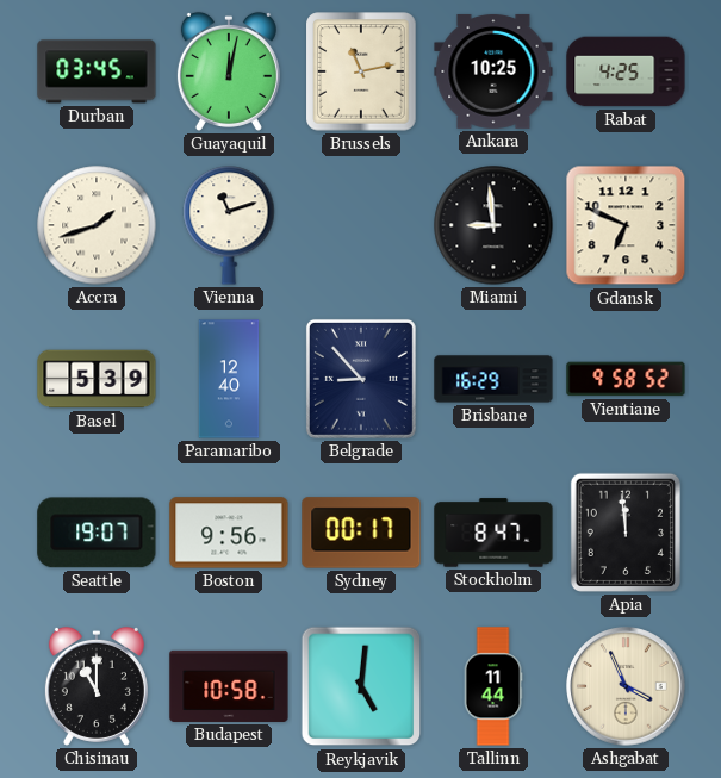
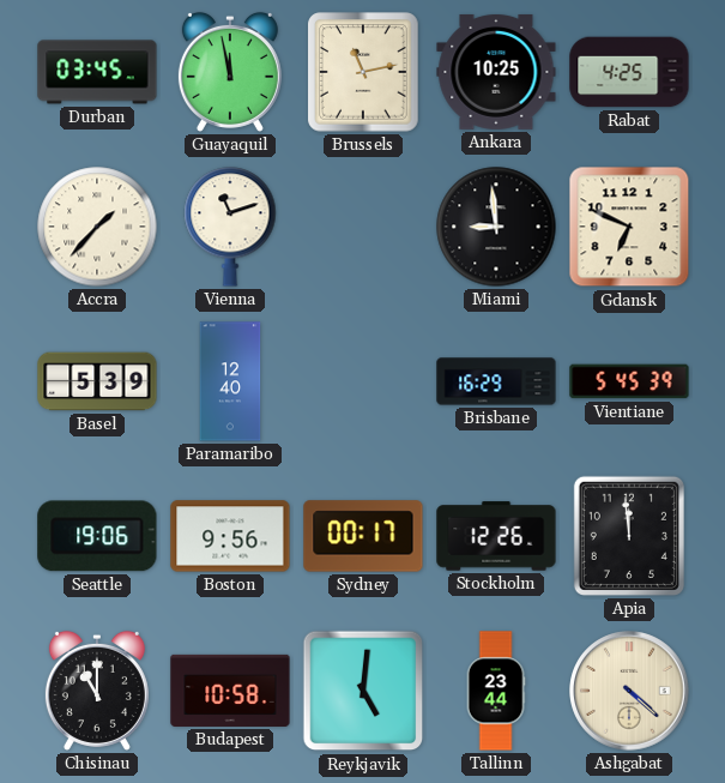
Guayaquil: 12:02 -> 11:58
Accra: 1:42 -> 1:37
Belgrade: 8:53 -> none
Vientiane: 9:58 -> 5:45
Seattle: 19:07 -> 19:06
Stockholm: 8:47 -> 12:26
Tallinn: 11:44 -> 23:44
Ashgabat: 3:56 -> 4:22
